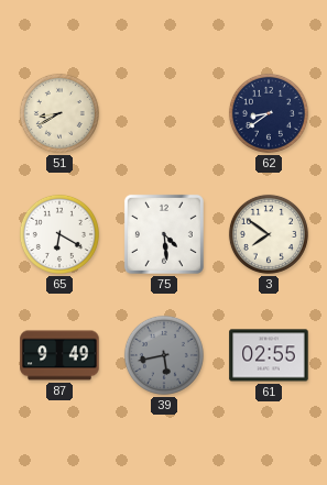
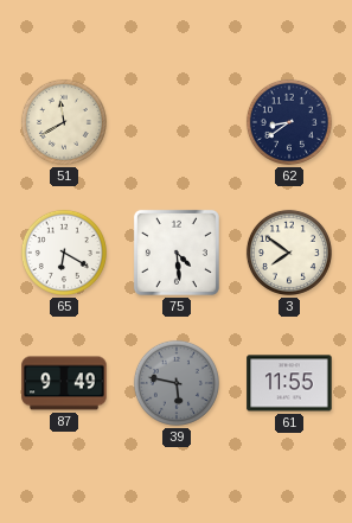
51: 8:40 -> 11:40
39: 5:43 -> 5:47
61: 02:55 -> 11:55
